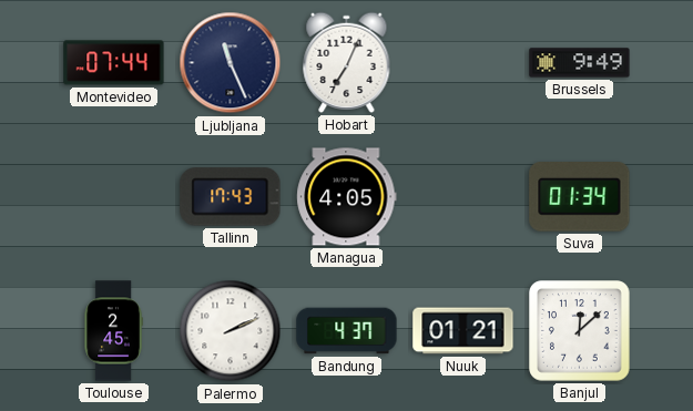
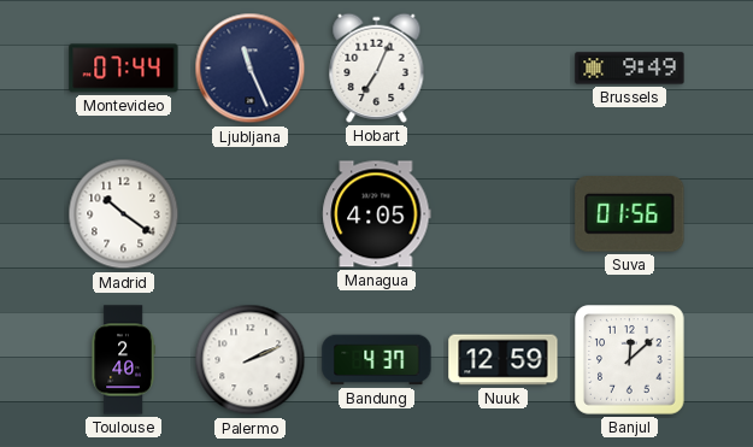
Madrid: none -> 10:21
Tallinn: 17:43 -> none
Suva: 01:34 -> 01:56
Toulouse: 2:45 -> 2:40
Nuuk: 01:21 -> 12:59
